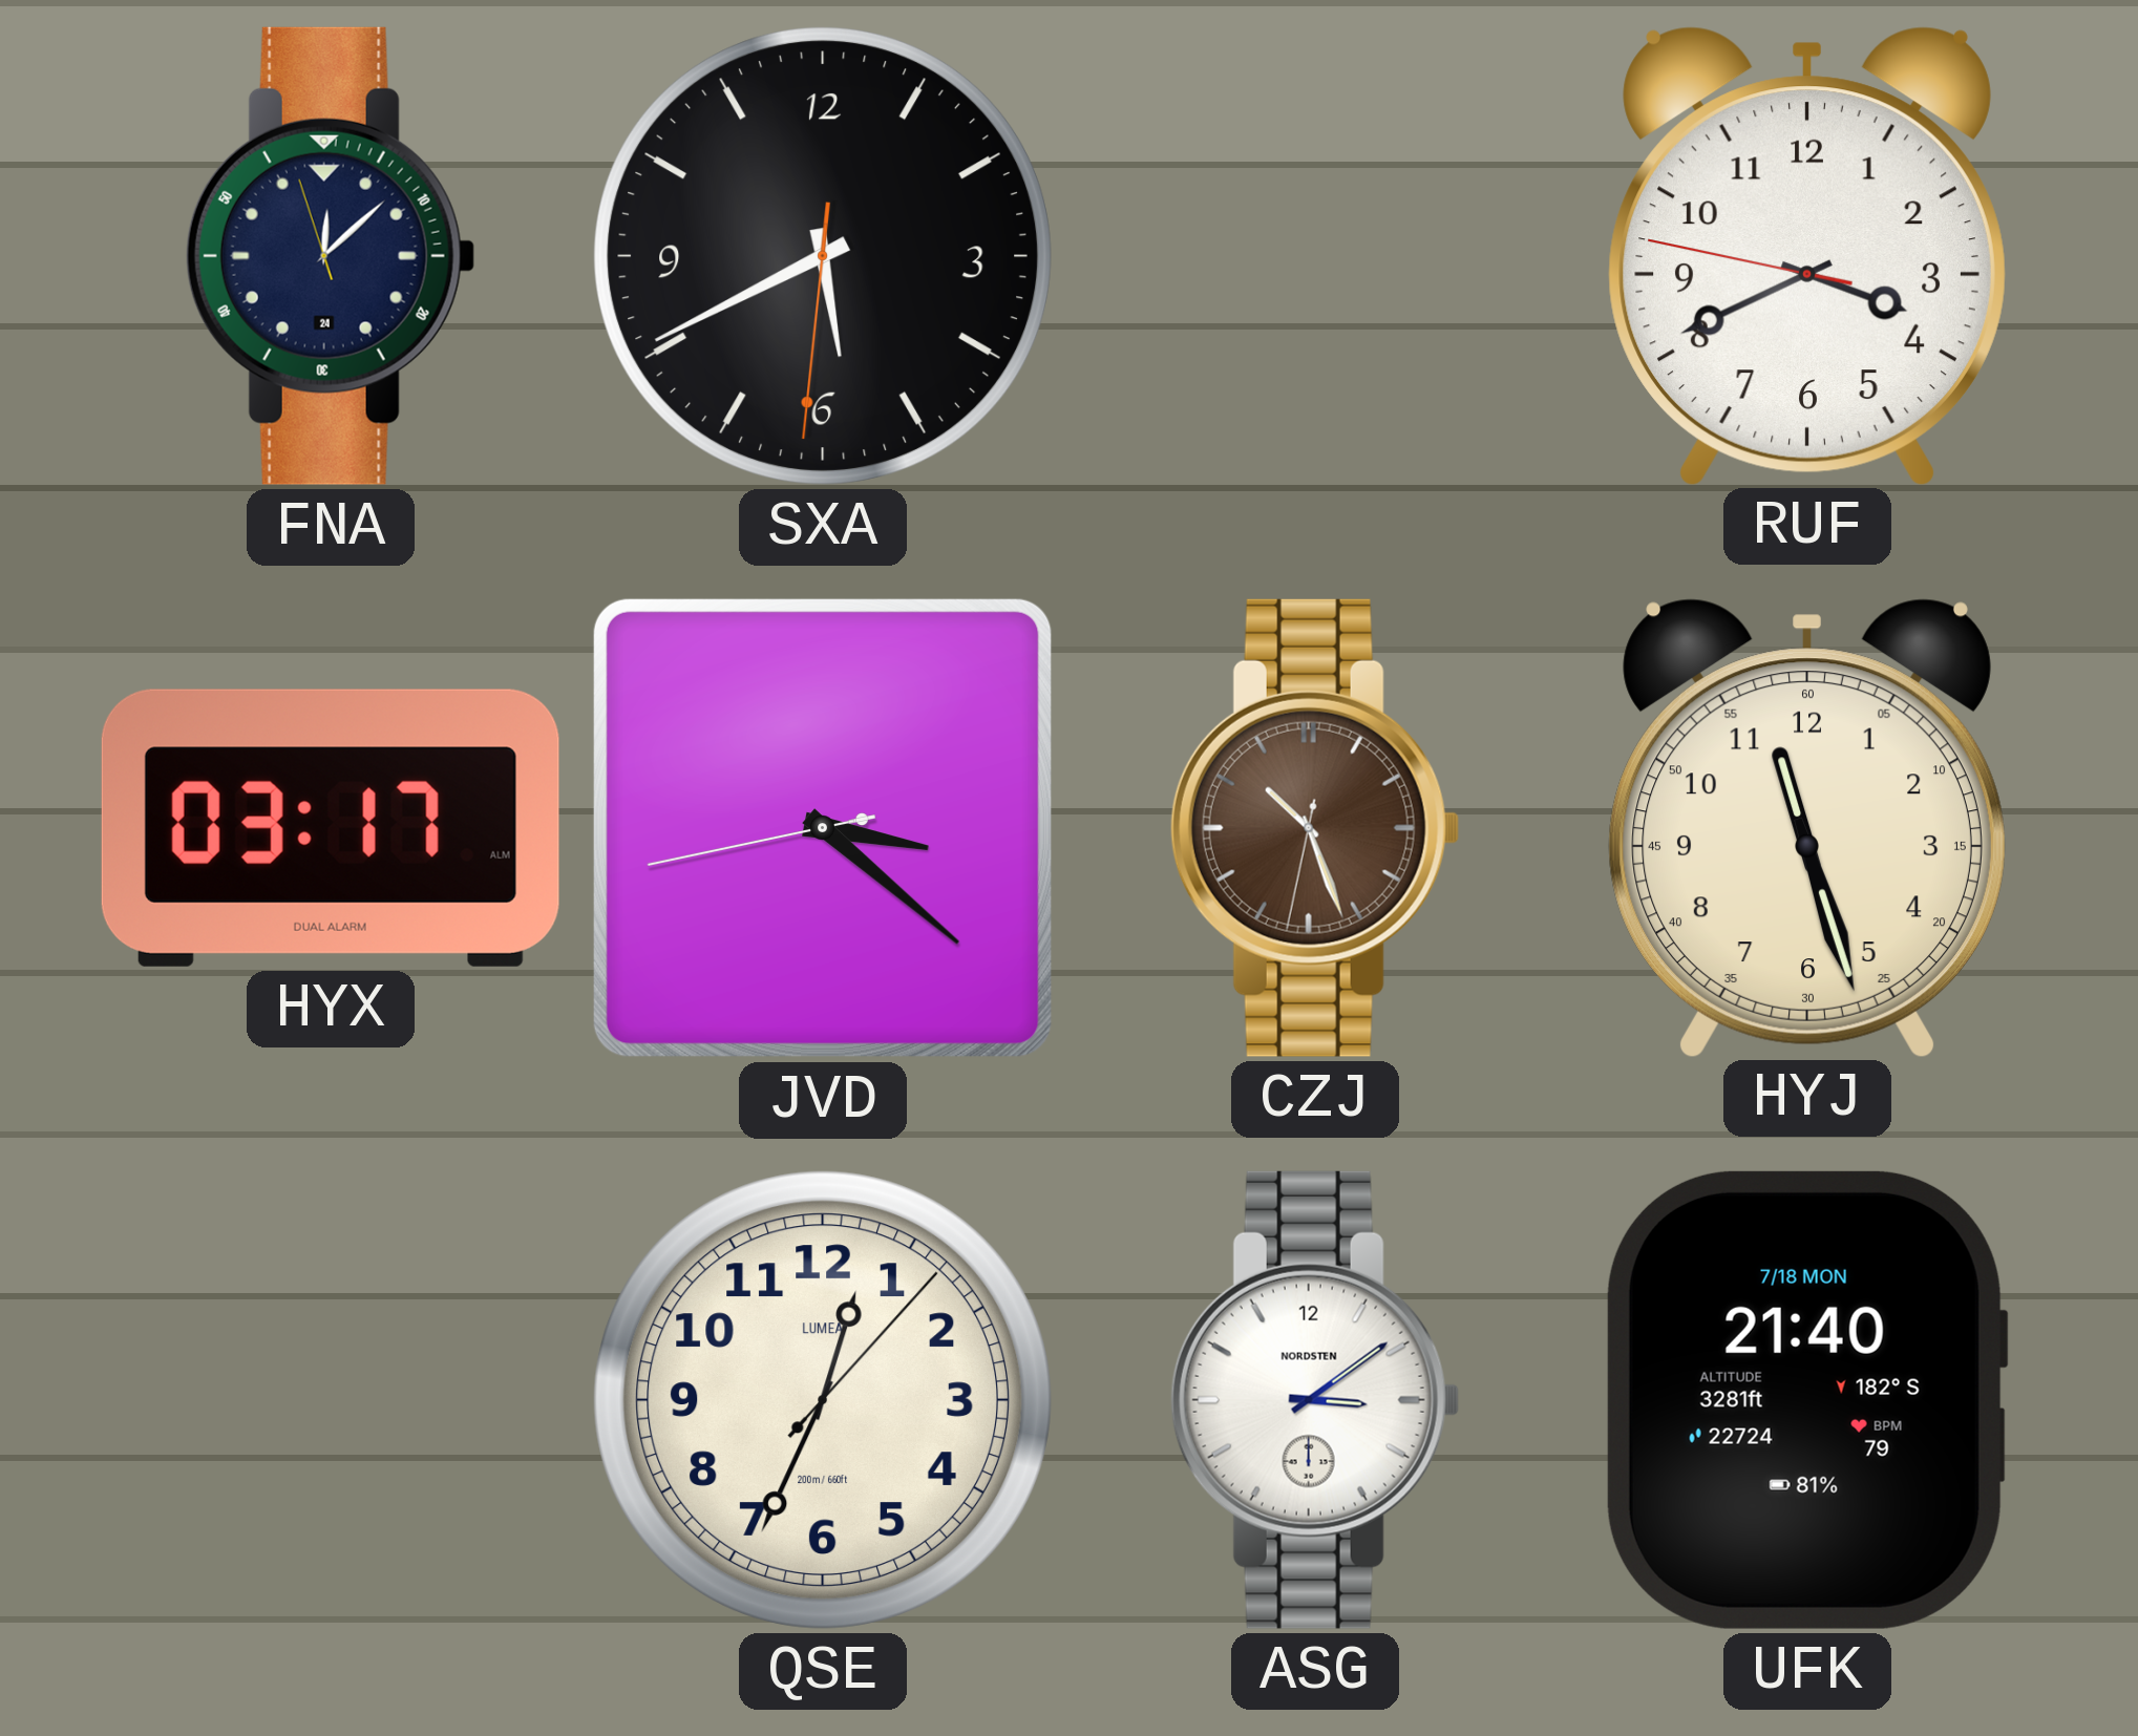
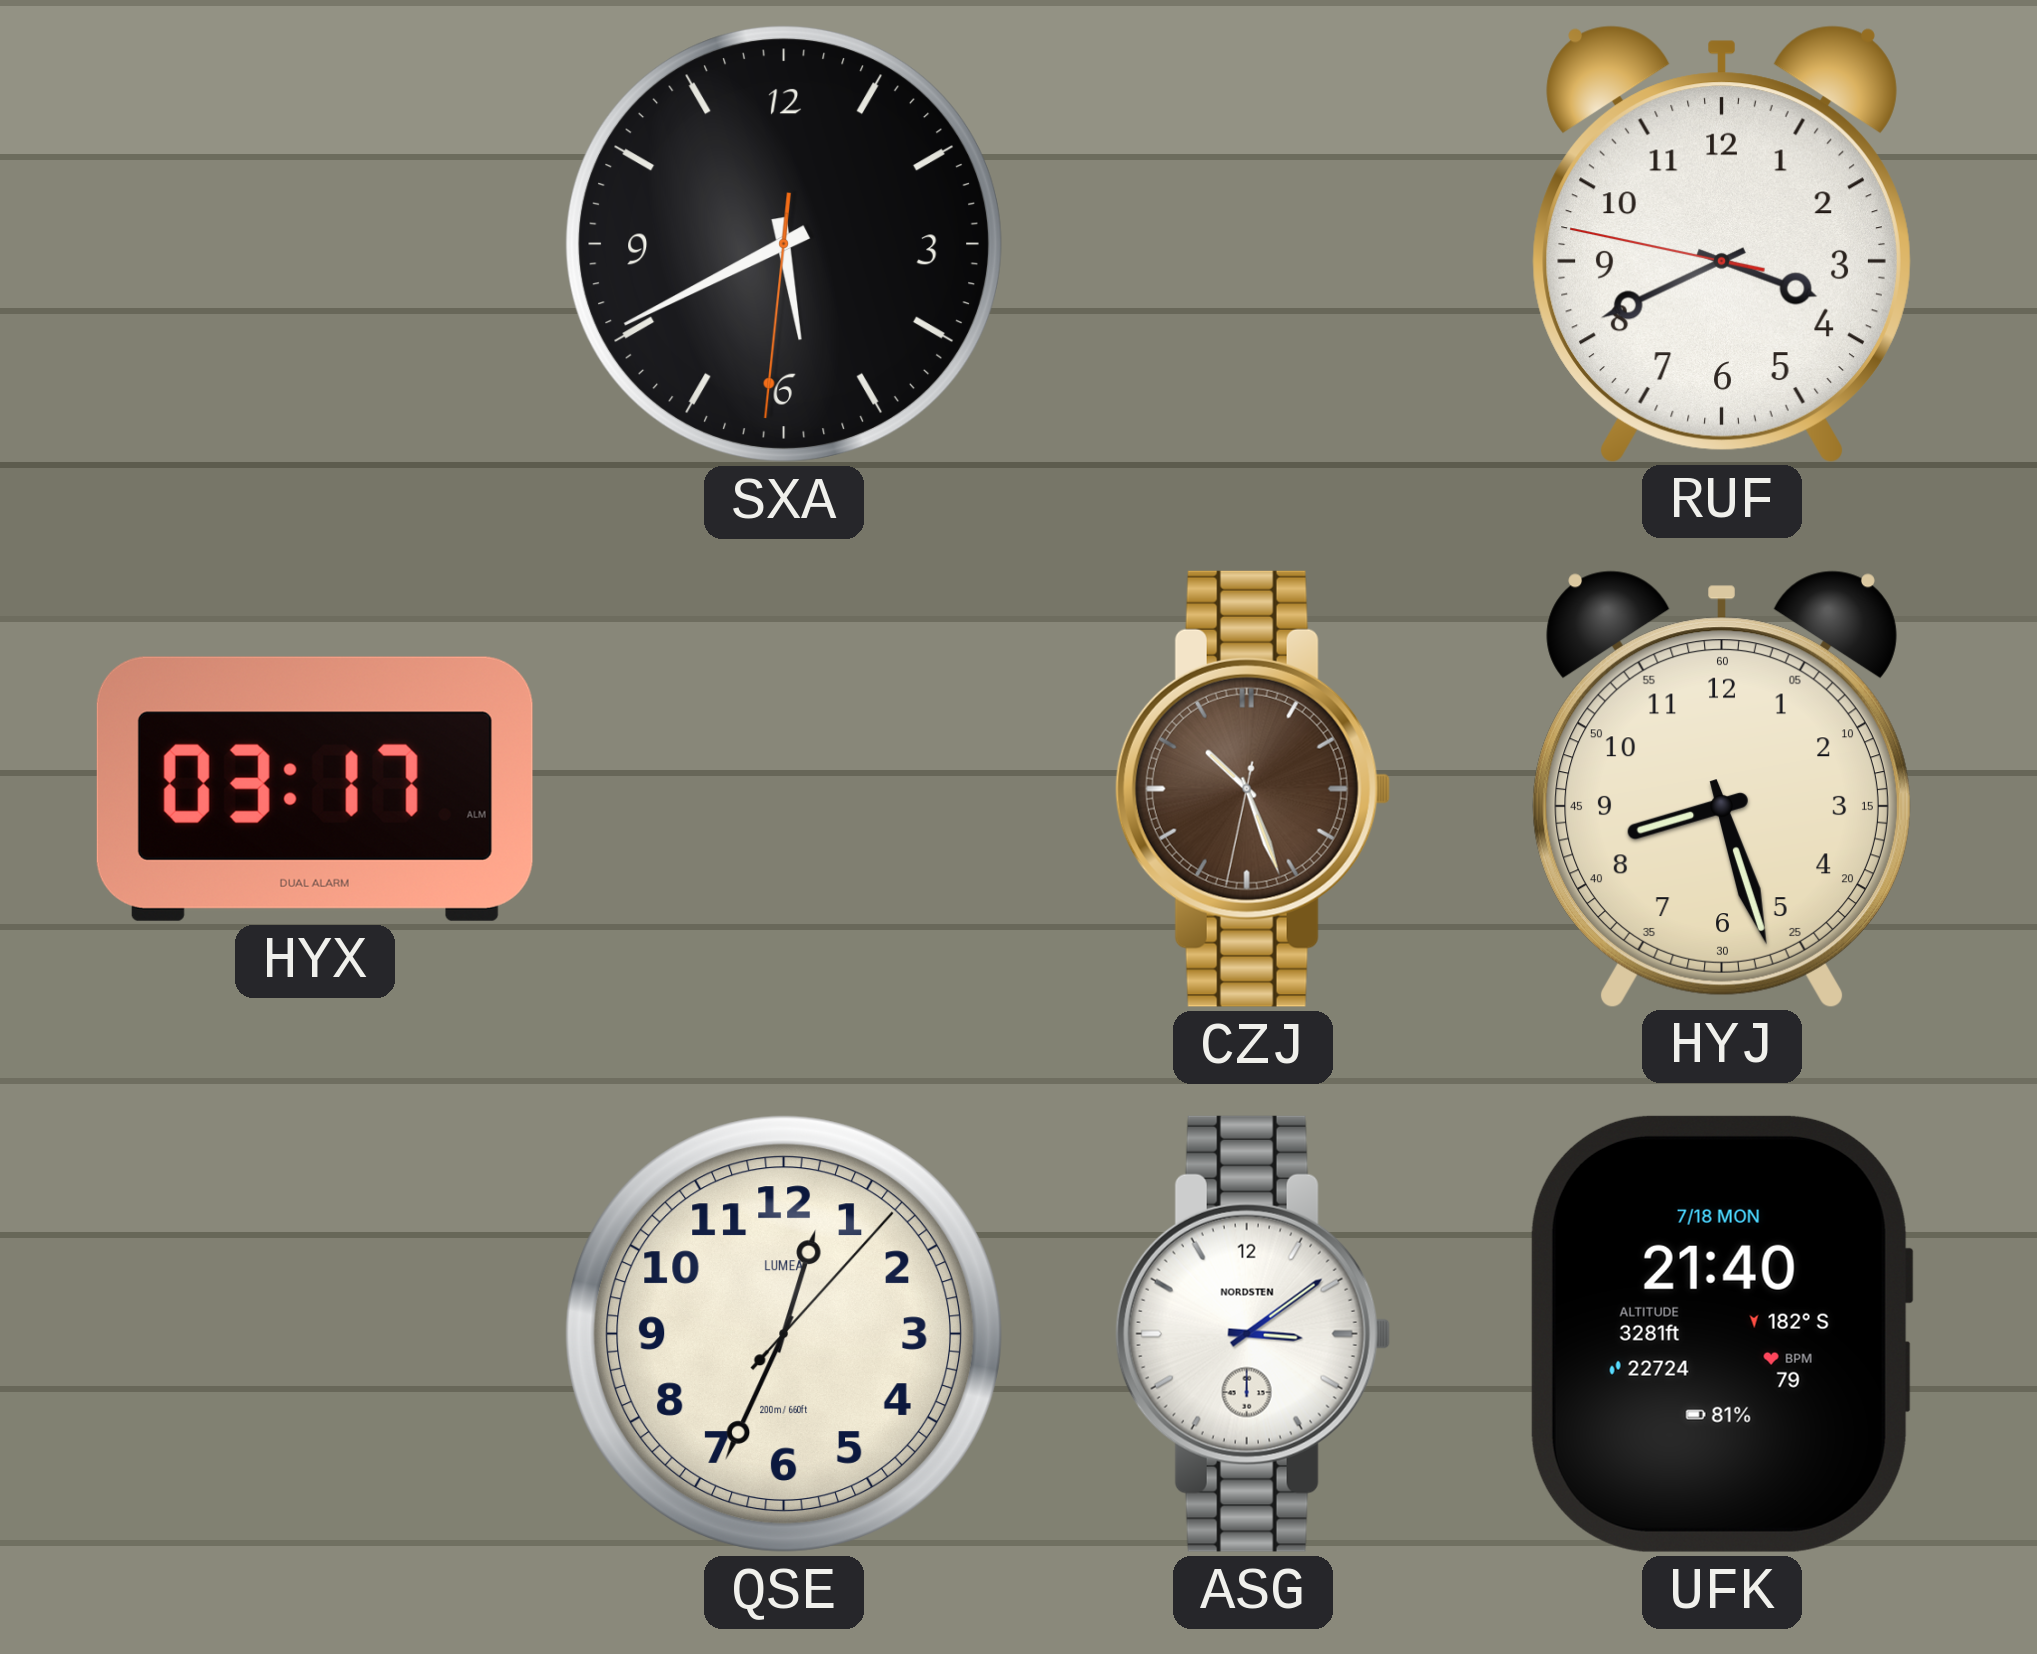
FNA: 12:07 -> none
JVD: 3:21 -> none
HYJ: 11:27 -> 8:27
